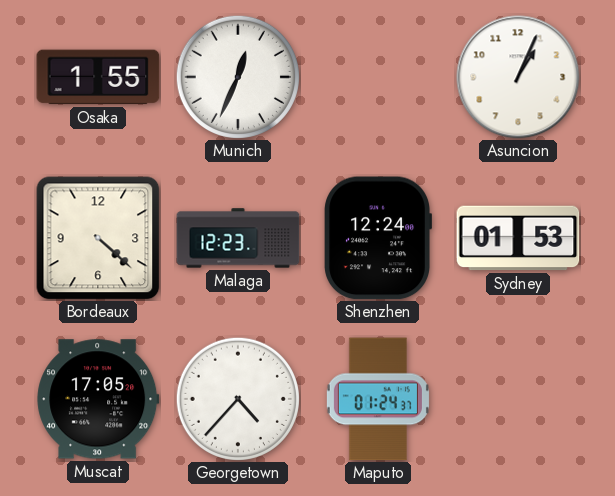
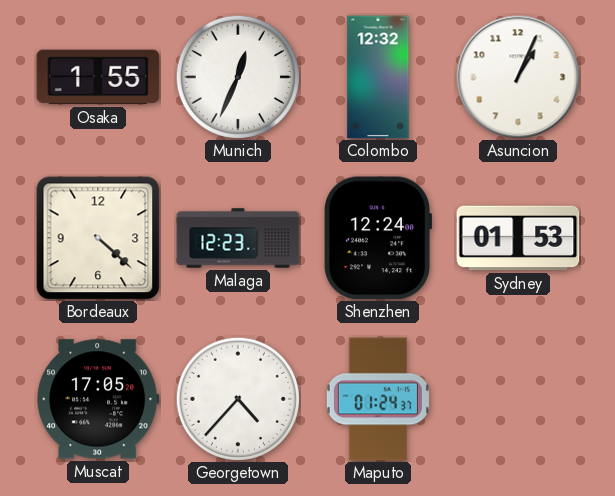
Colombo: none -> 12:32
